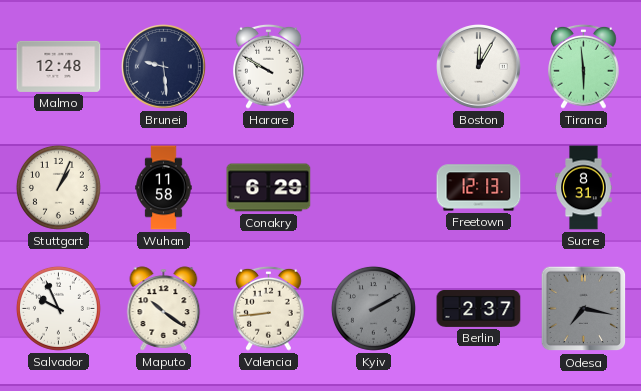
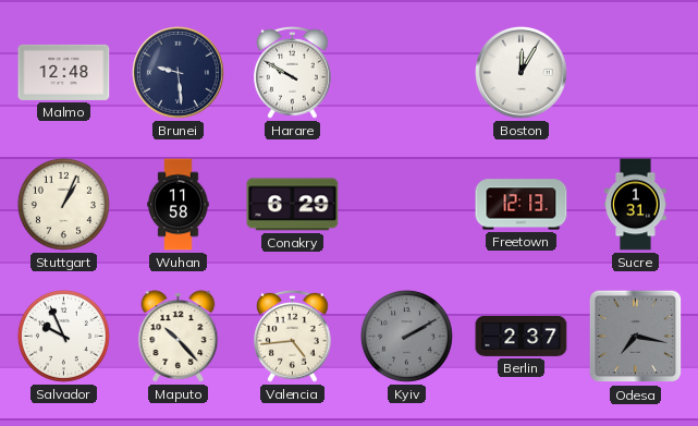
Tirana: 5:59 -> none
Sucre: 8:31 -> 1:31
Maputo: 10:21 -> 10:23
Valencia: 8:44 -> 4:44
